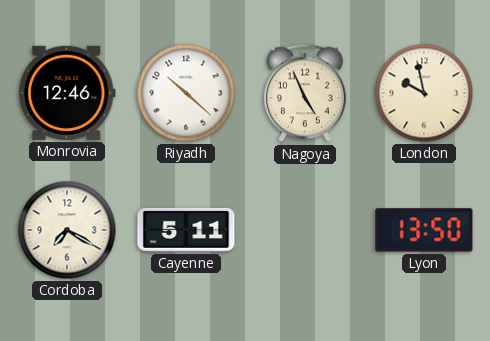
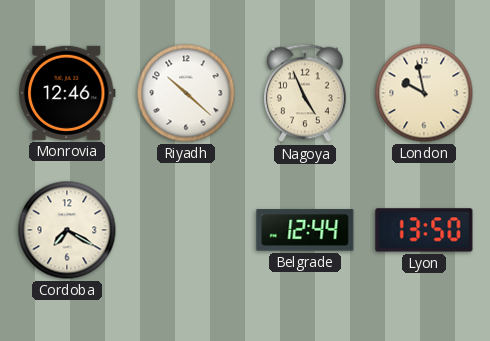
Cayenne: 5:11 -> none
Belgrade: none -> 12:44
